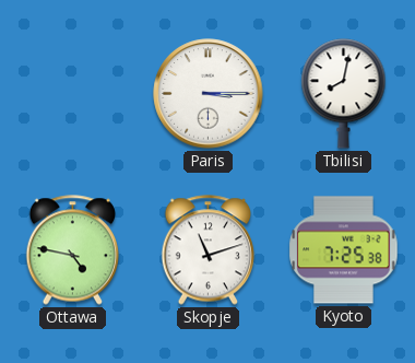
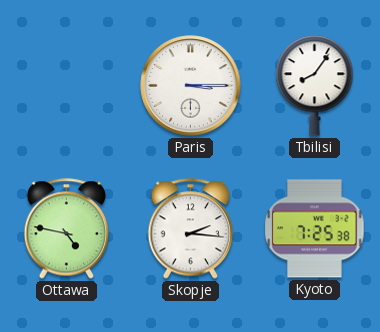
Tbilisi: 8:02 -> 8:06
Skopje: 11:12 -> 2:16
